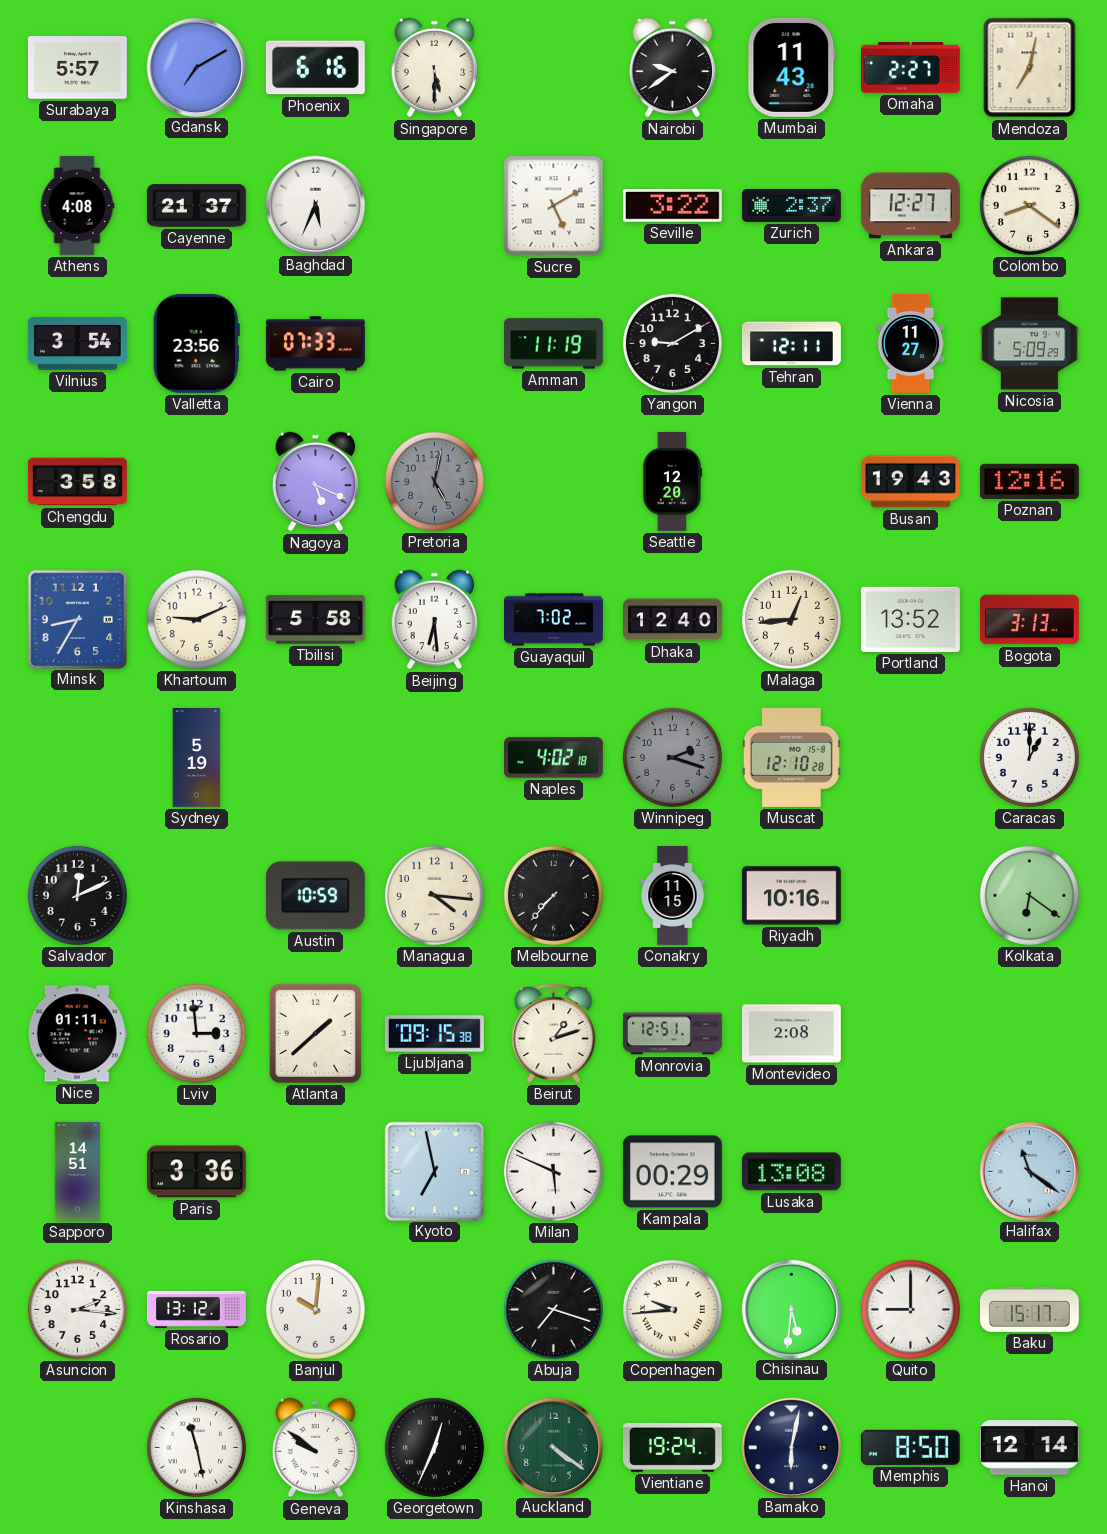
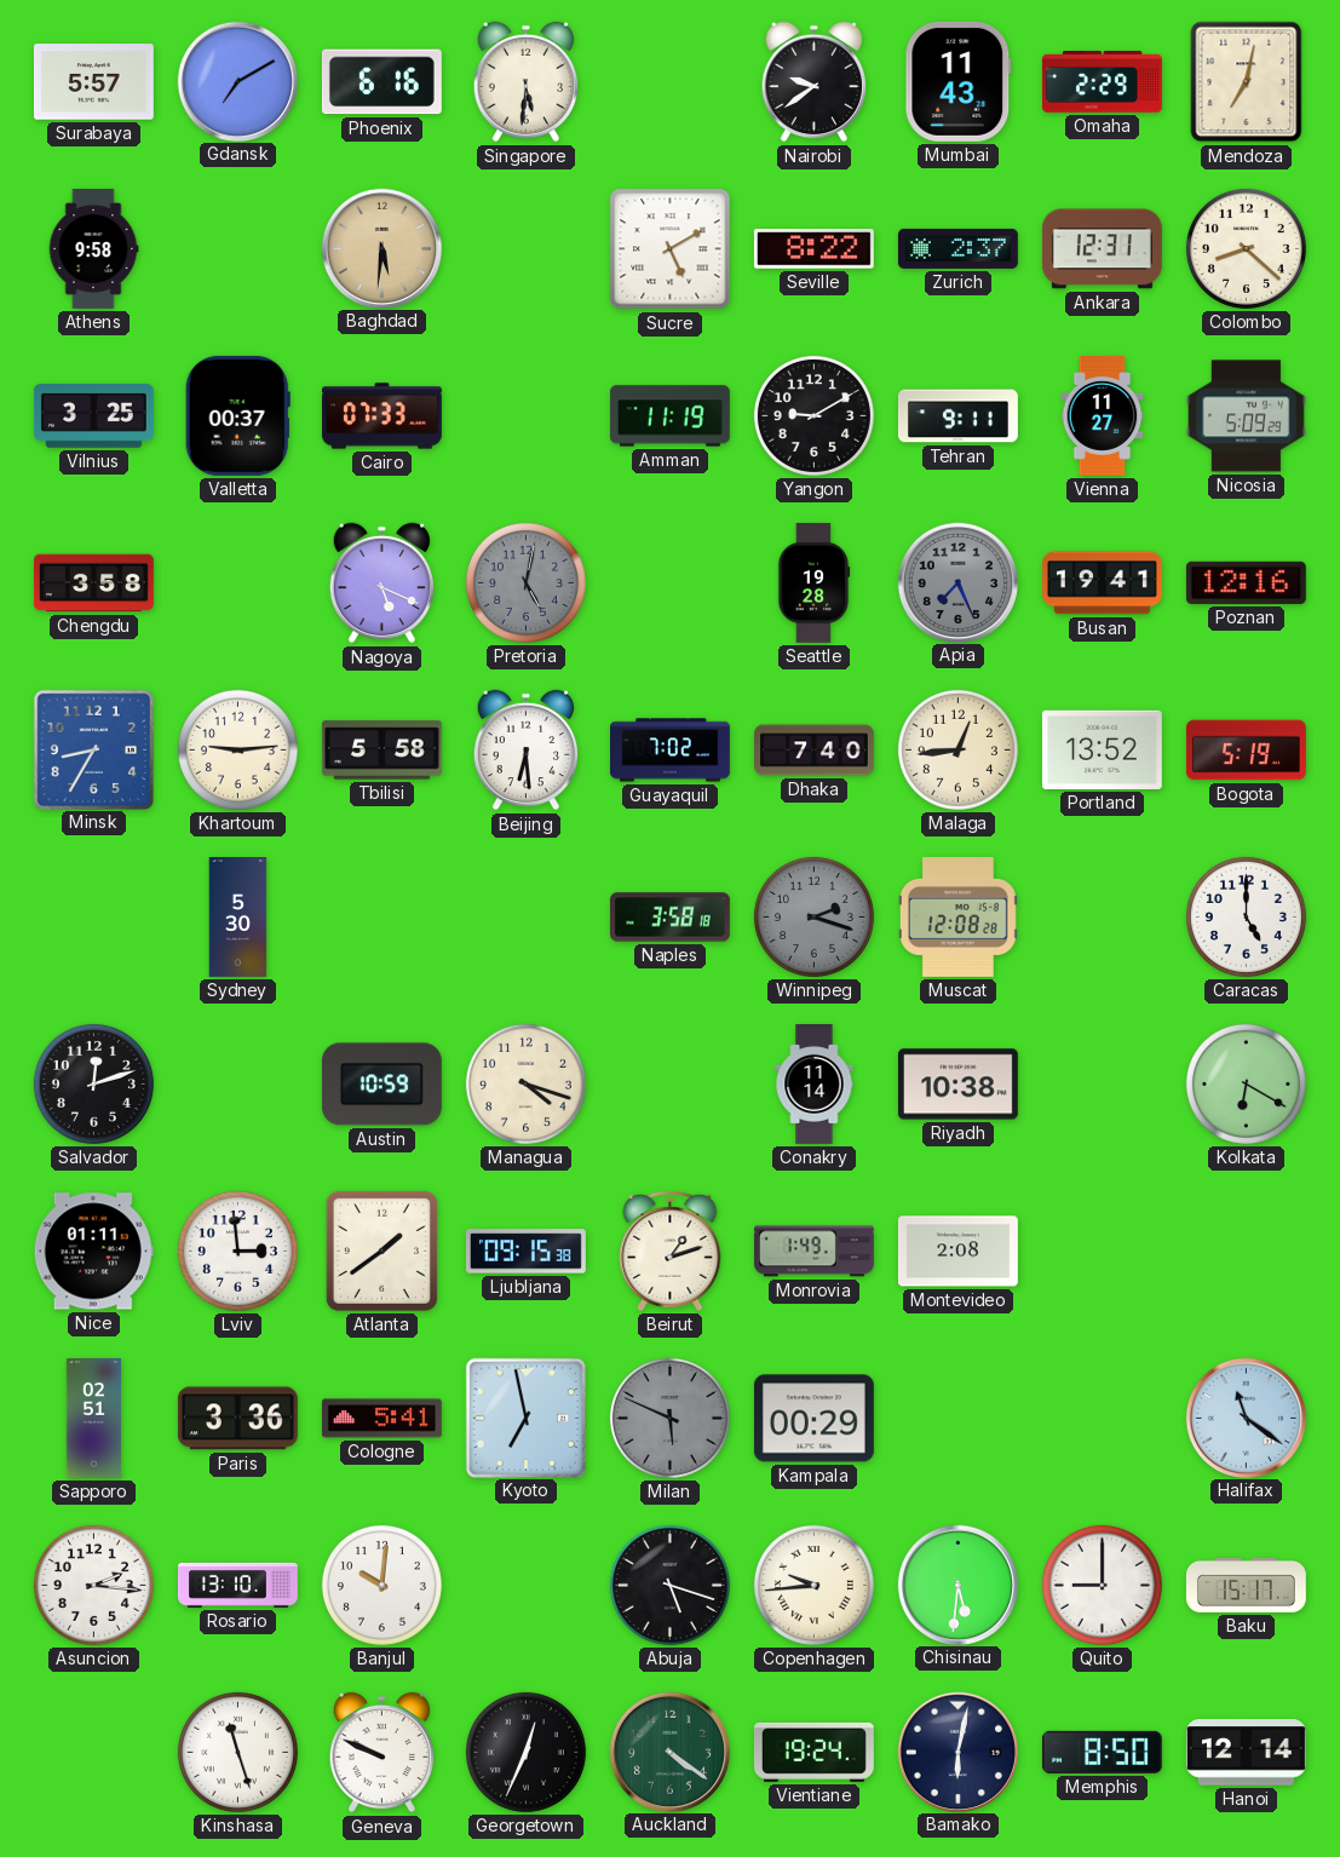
Singapore: 5:30 -> 5:31
Omaha: 2:27 -> 2:29
Athens: 4:08 -> 9:58
Cayenne: 21:37 -> none
Baghdad: 5:34 -> 5:31
Baghdad dial: white -> champagne
Seville: 3:22 -> 8:22
Ankara: 12:27 -> 12:31
Colombo: 8:21 -> 8:22
Vilnius: 3:54 -> 3:25
Valletta: 23:56 -> 00:37
Tehran: 12:11 -> 9:11
Seattle: 12:20 -> 19:28
Apia: none -> 7:26
Busan: 19:43 -> 19:41
Khartoum: 9:11 -> 9:14
Dhaka: 12:40 -> 7:40
Bogota: 3:13 -> 5:19
Sydney: 5:19 -> 5:30
Naples: 4:02 -> 3:58
Muscat: 12:10 -> 12:08
Caracas: 1:00 -> 5:00
Salvador: 12:11 -> 12:12
Managua: 4:16 -> 4:18
Melbourne: 7:37 -> none
Conakry: 11:15 -> 11:14
Riyadh: 10:16 -> 10:38
Kolkata: 6:21 -> 6:20
Atlanta: 1:38 -> 1:39
Monrovia: 12:51 -> 1:49
Sapporo: 14:51 -> 02:51
Cologne: none -> 5:41
Milan dial: white -> grey
Lusaka: 13:08 -> none
Rosario: 13:12 -> 13:10
Abuja: 7:18 -> 5:18
Kinshasa: 11:28 -> 11:27
Geneva: 9:51 -> 9:49
